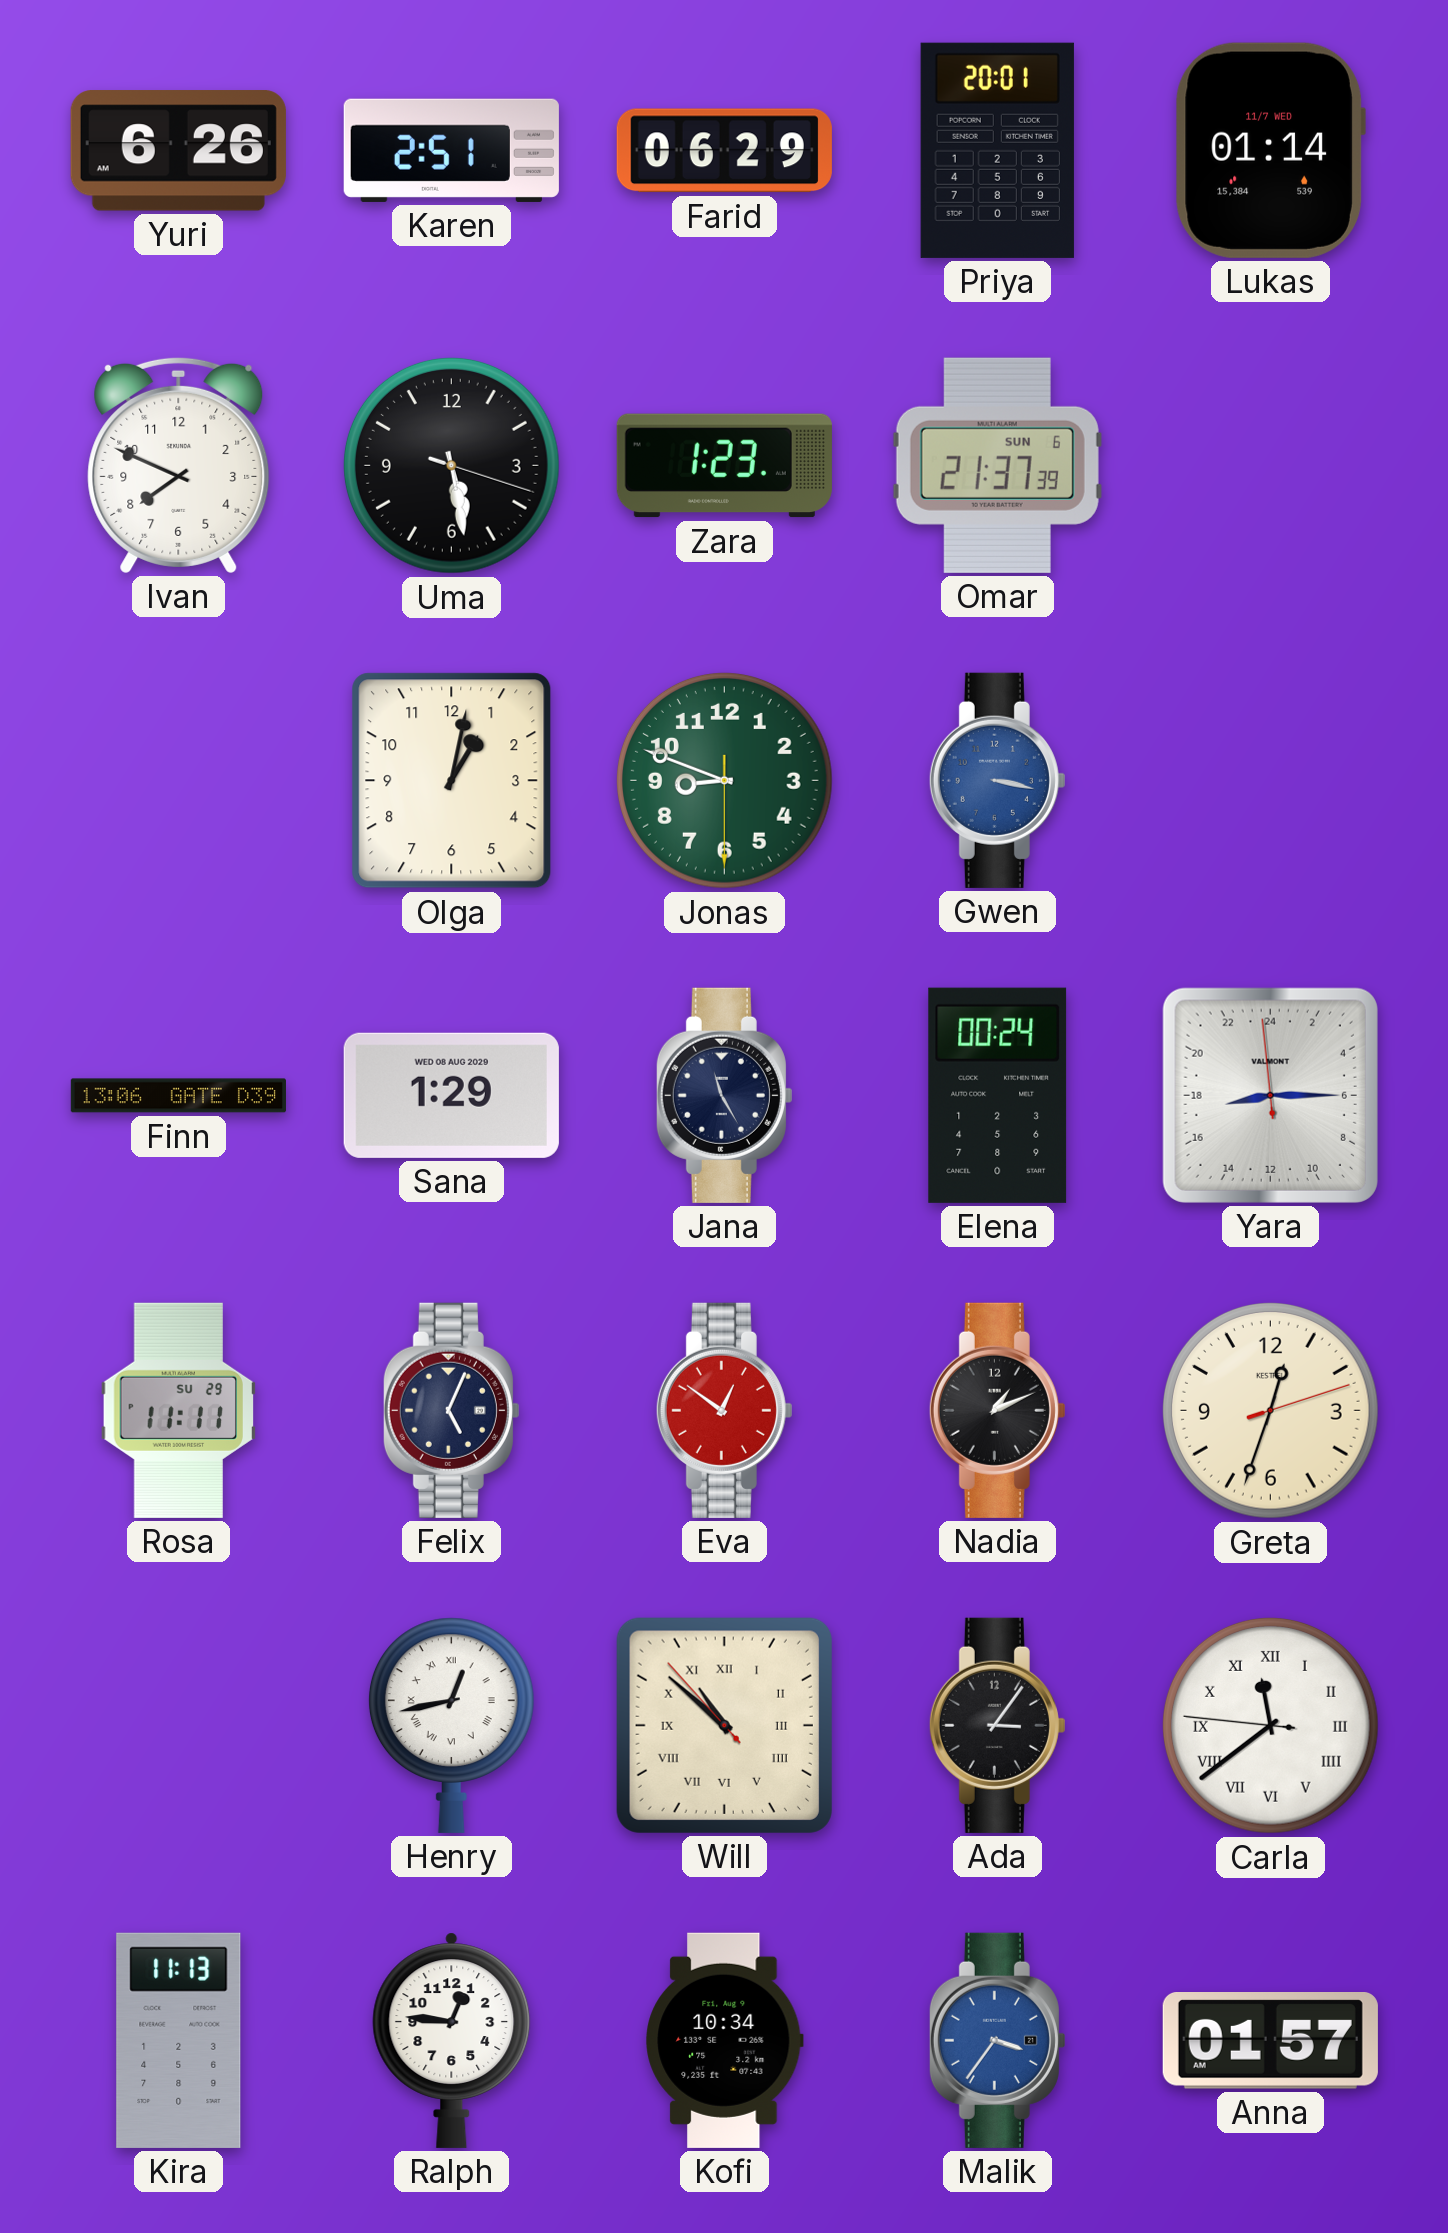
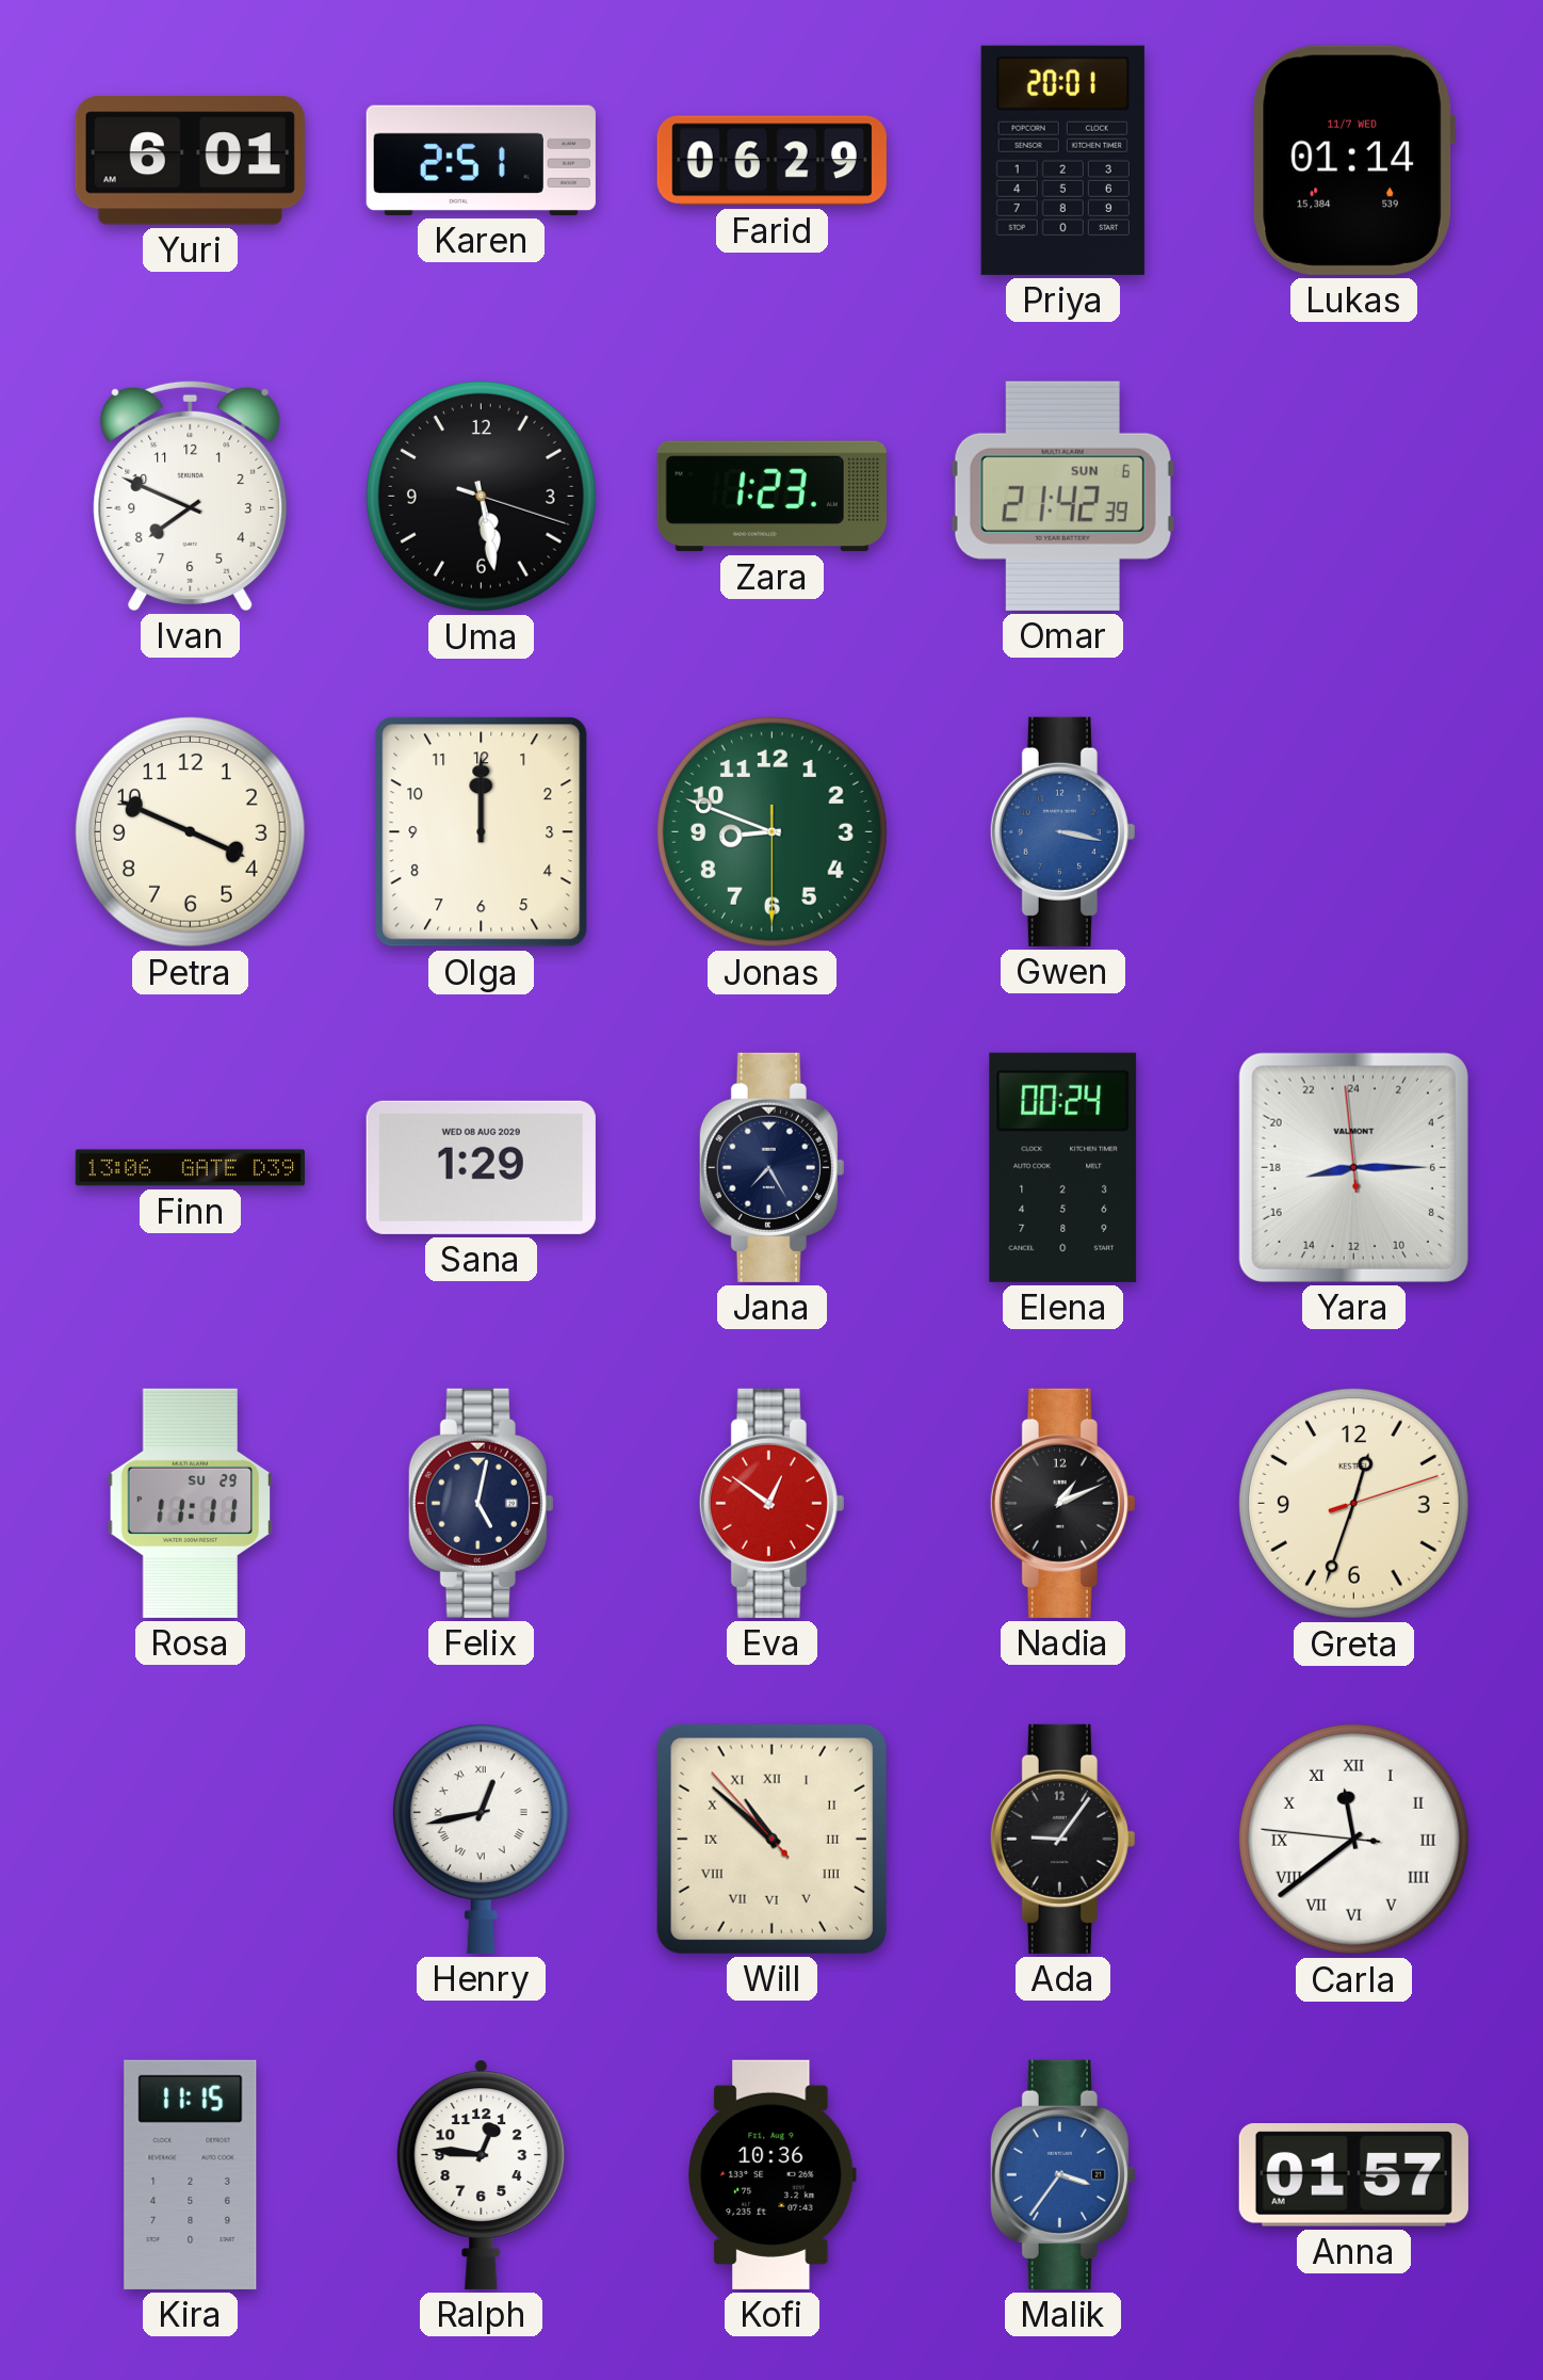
Yuri: 6:26 -> 6:01
Omar: 21:37 -> 21:42
Petra: none -> 3:49
Olga: 1:02 -> 12:00
Jana: 11:25 -> 7:25
Felix: 5:04 -> 5:02
Ada: 3:06 -> 9:06
Kira: 11:13 -> 11:15
Kofi: 10:34 -> 10:36
